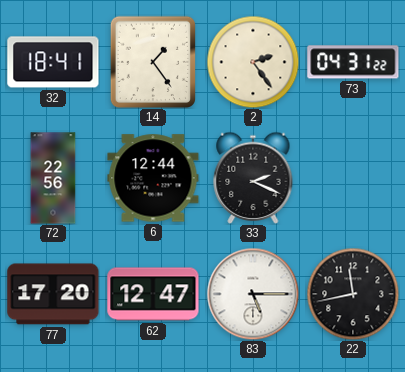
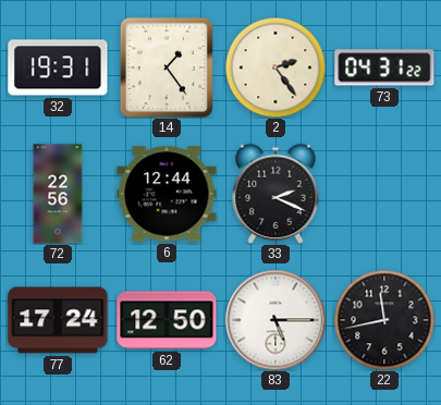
32: 18:41 -> 19:31
77: 17:20 -> 17:24
62: 12:47 -> 12:50
